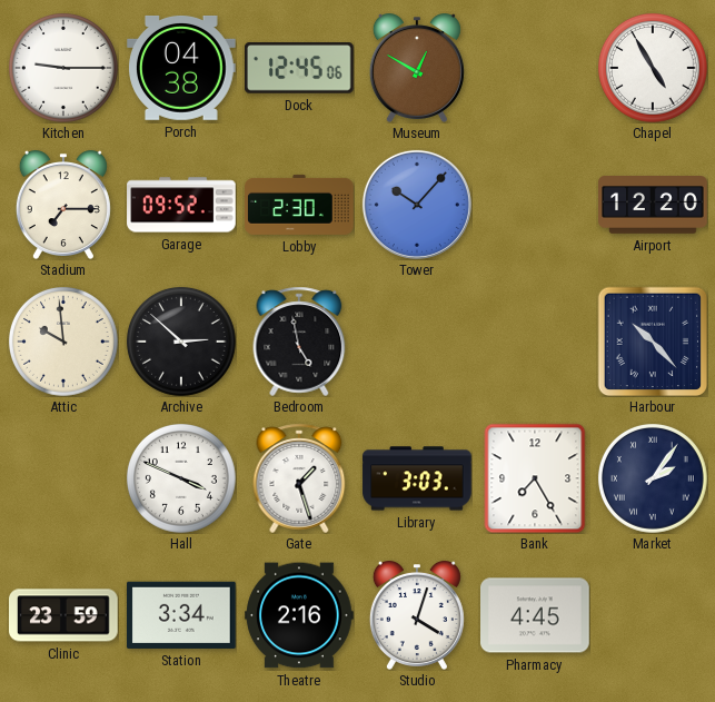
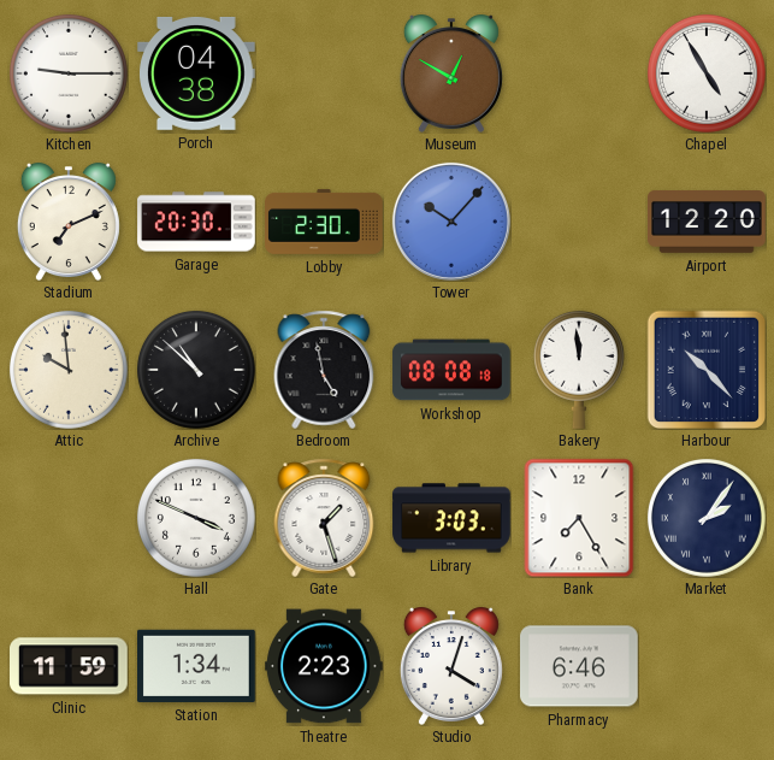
Dock: 12:45 -> none
Stadium: 7:15 -> 7:11
Garage: 09:52 -> 20:30
Archive: 2:52 -> 10:52
Workshop: none -> 08:08
Bakery: none -> 11:59
Clinic: 23:59 -> 11:59
Station: 3:34 -> 1:34
Theatre: 2:16 -> 2:23
Pharmacy: 4:45 -> 6:46
